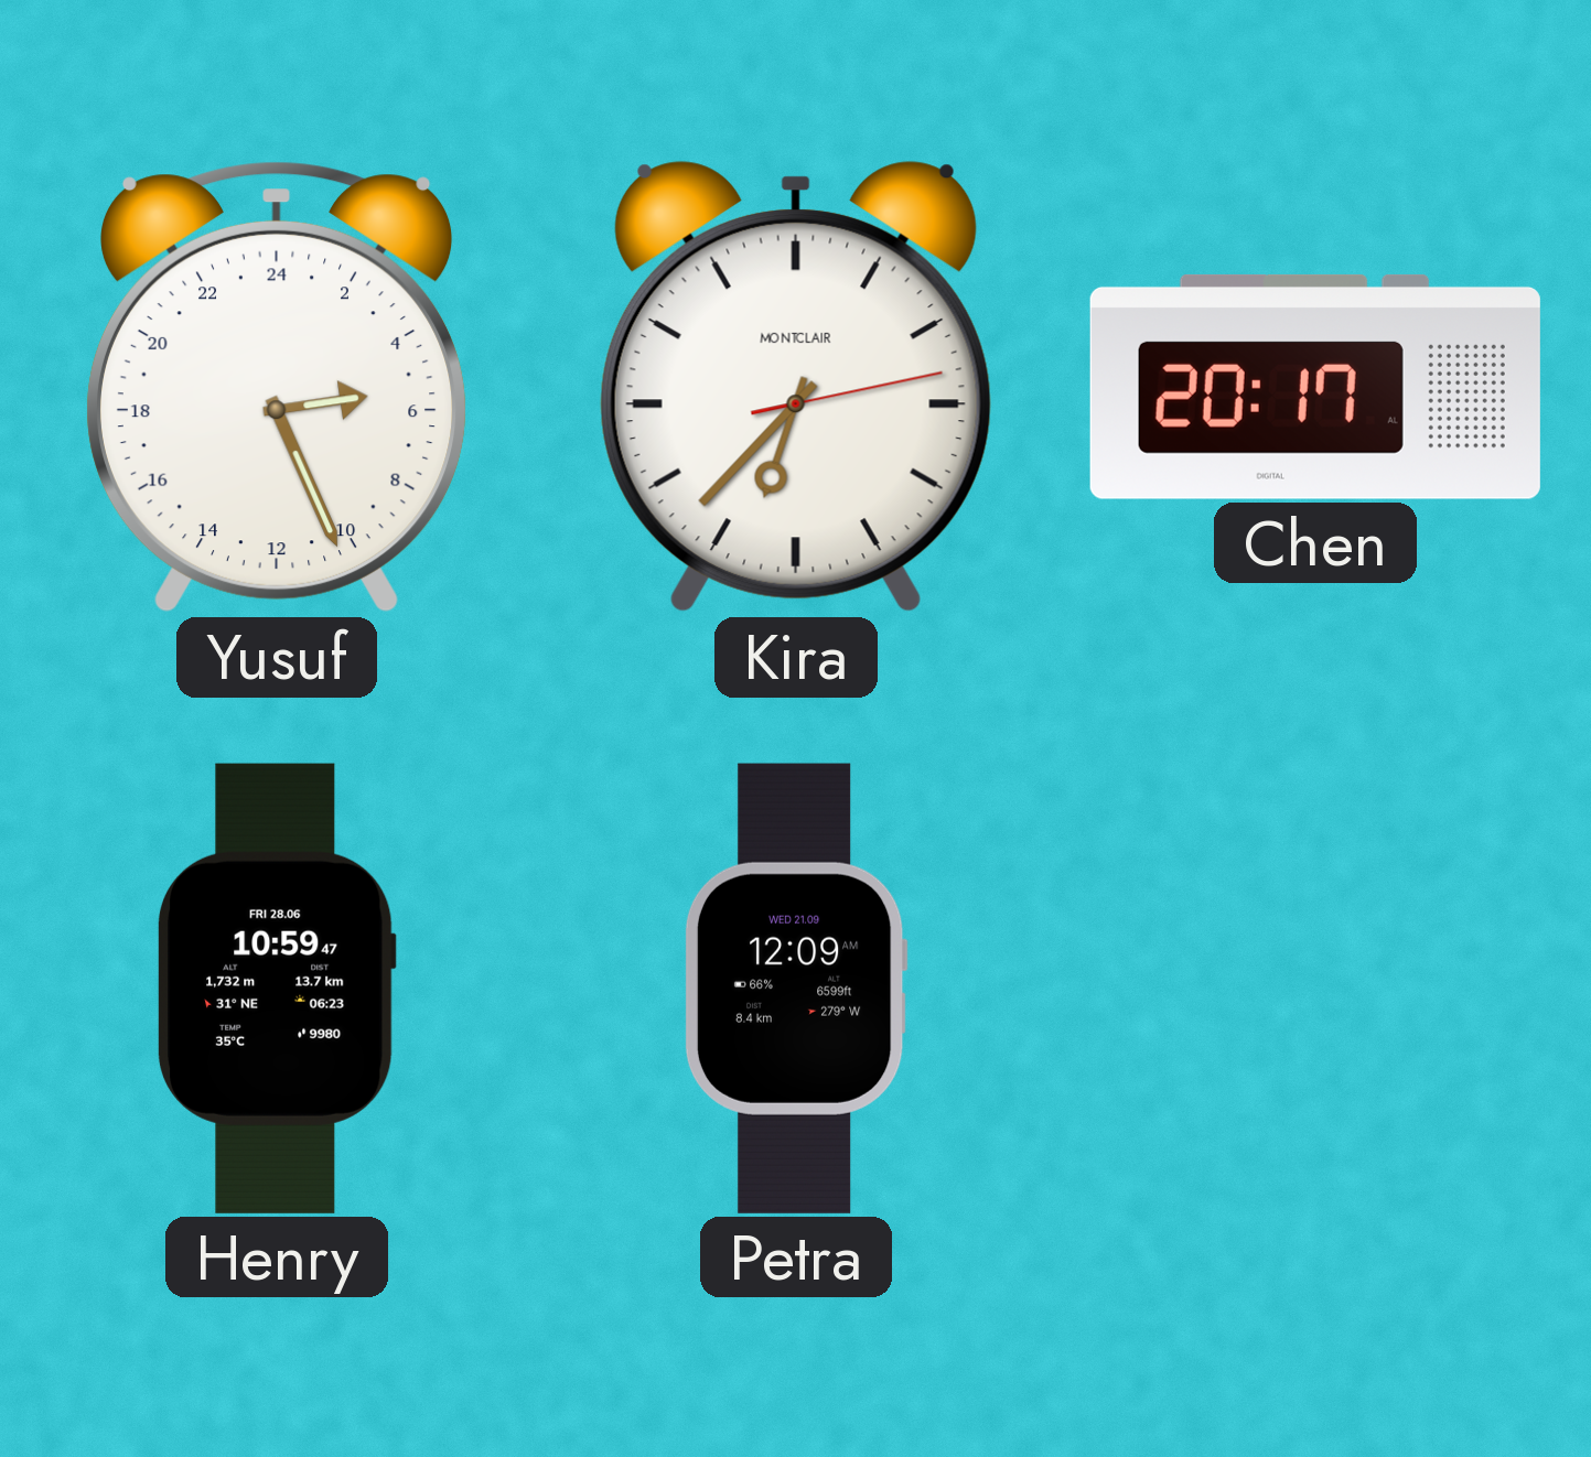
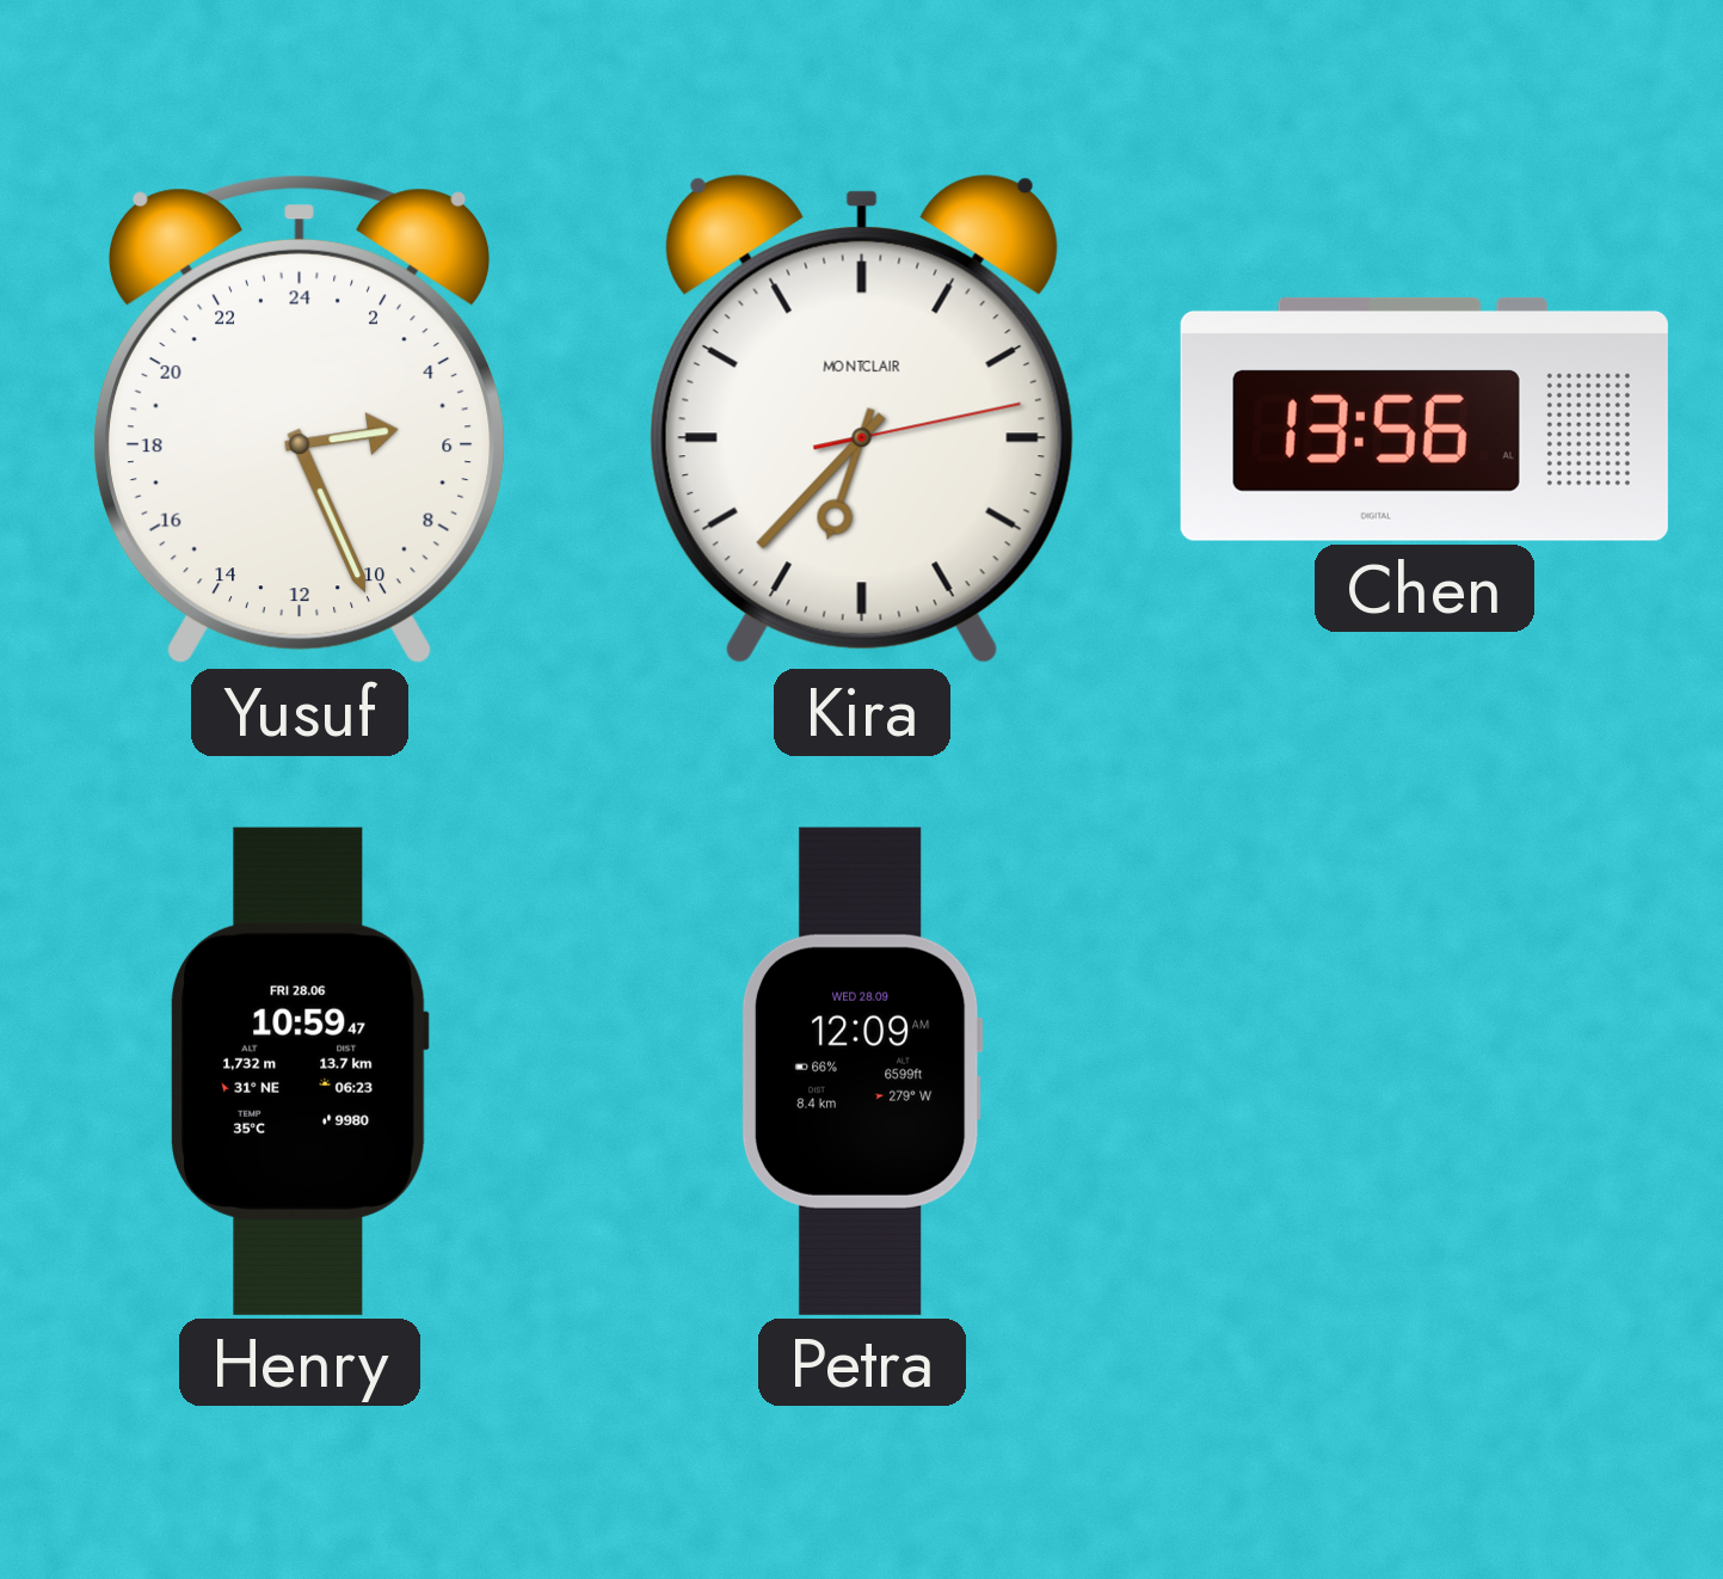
Chen: 20:17 -> 13:56
Petra date: WED 21.09 -> WED 28.09
